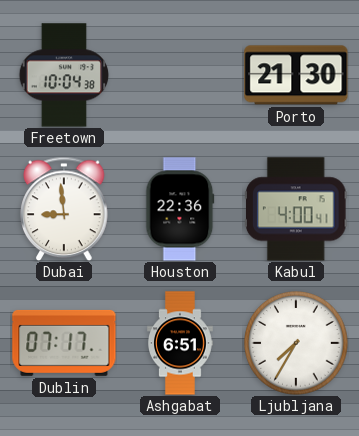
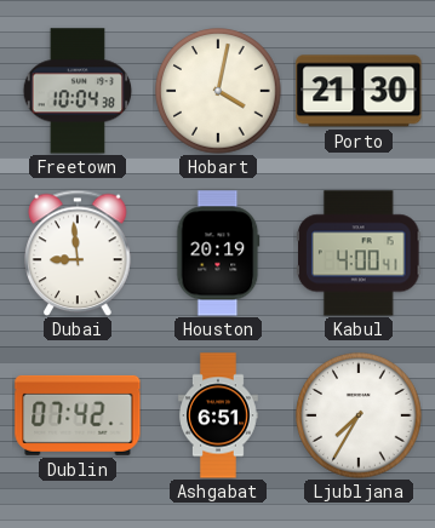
Hobart: none -> 4:02
Houston: 22:36 -> 20:19
Dublin: 07:17 -> 07:42
